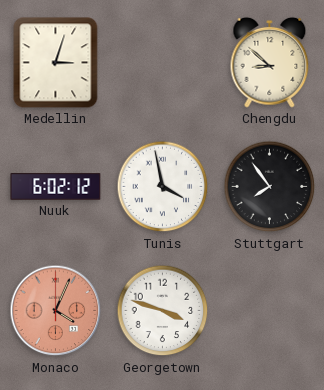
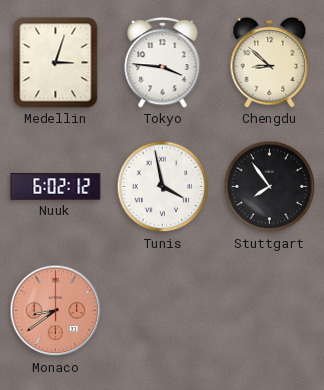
Tokyo: none -> 3:46
Monaco: 4:04 -> 8:39
Georgetown: 3:48 -> none
